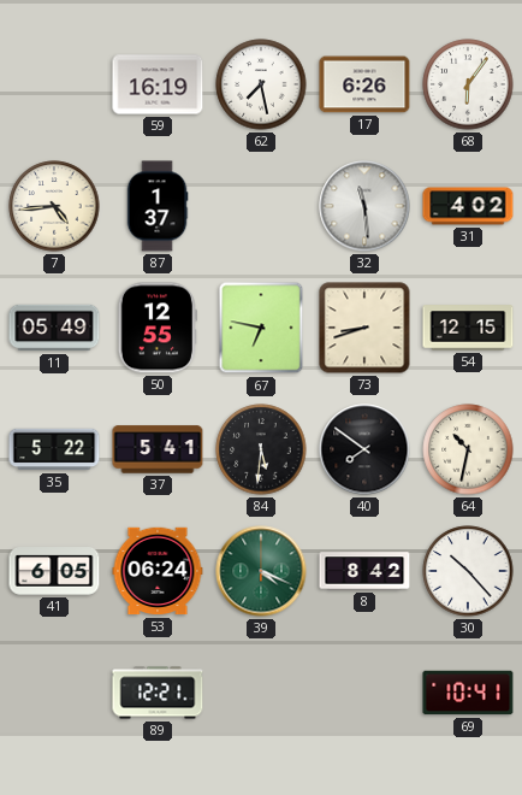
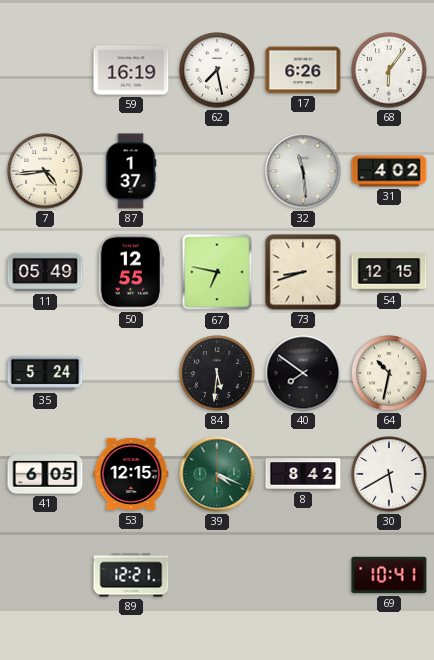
35: 5:22 -> 5:24
37: 5:41 -> none
53: 06:24 -> 12:15
30: 10:23 -> 5:40
